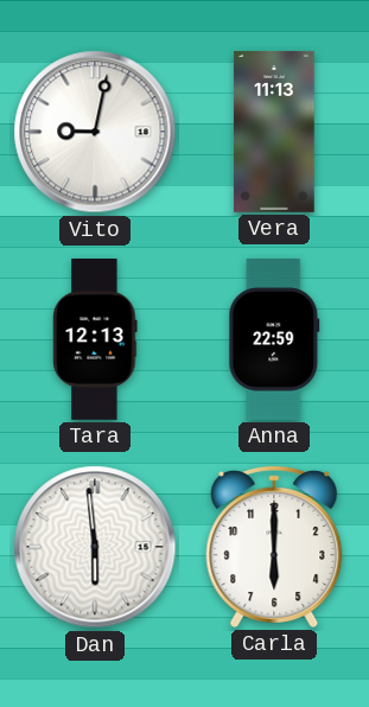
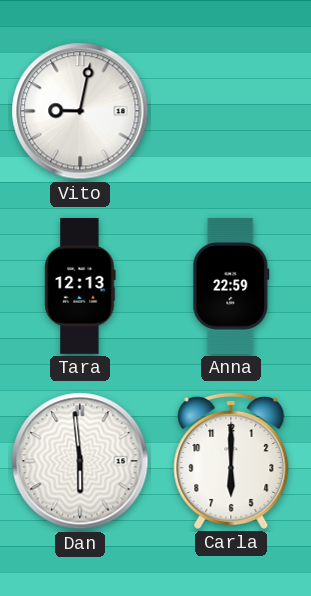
Vera: 11:13 -> none
